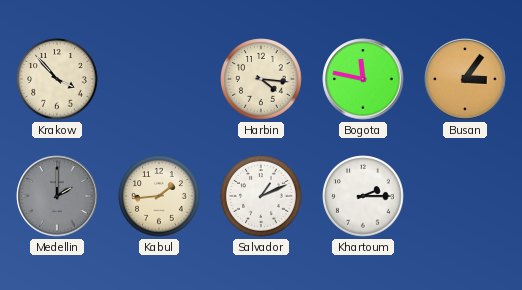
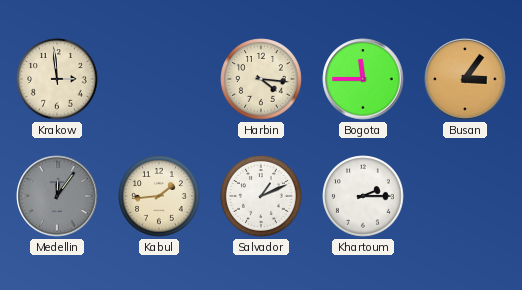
Krakow: 3:53 -> 2:59
Bogota: 11:47 -> 11:45
Medellin: 2:00 -> 12:06
